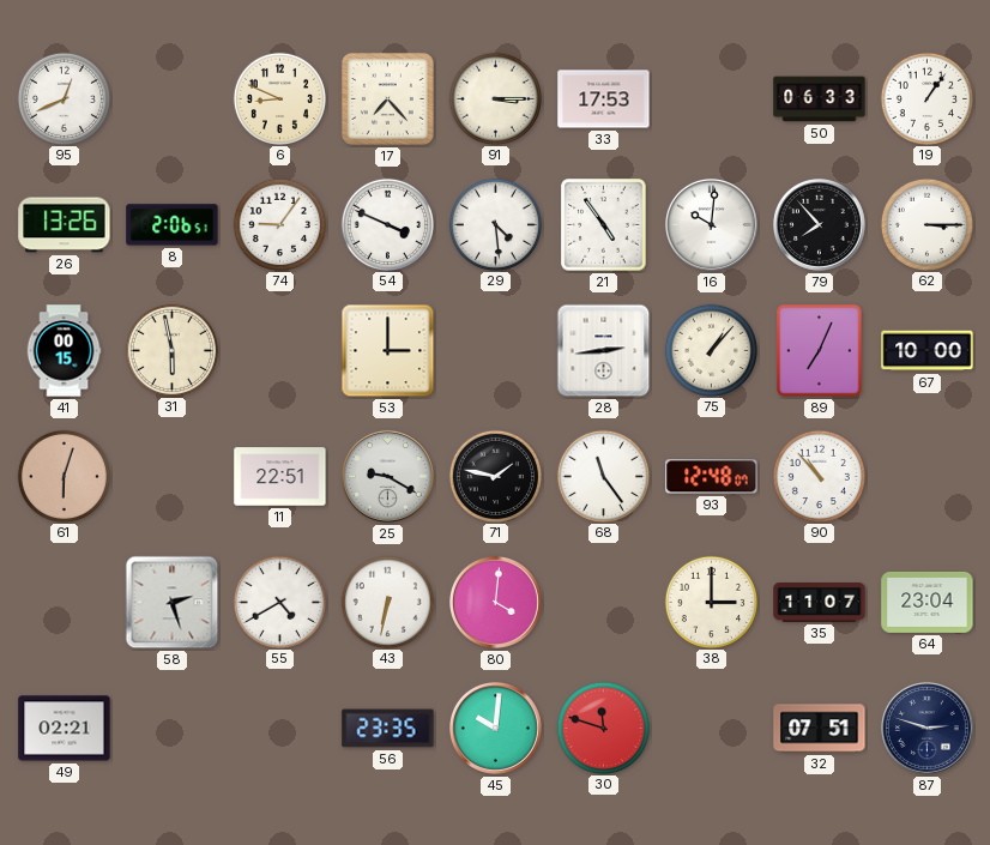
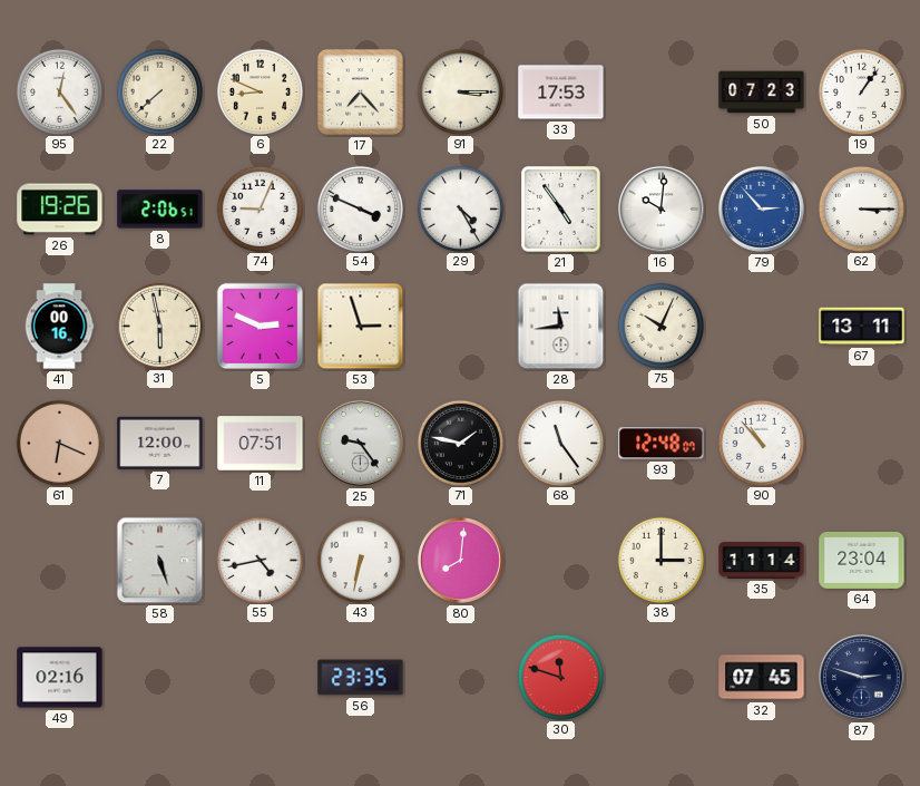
95: 12:41 -> 12:24
22: none -> 7:38
50: 06:33 -> 07:23
26: 13:26 -> 19:26
74: 9:06 -> 9:04
29: 4:29 -> 4:25
79: 7:53 -> 2:53
79 dial: black -> blue
41: 00:15 -> 00:16
5: none -> 2:49
53: 3:00 -> 2:57
28: 2:44 -> 11:44
75: 1:07 -> 10:04
89: 7:04 -> none
67: 10:00 -> 13:11
61: 6:03 -> 6:19
7: none -> 12:00
11: 22:51 -> 07:51
25: 9:20 -> 9:24
58: 2:27 -> 5:27
55: 4:40 -> 4:43
80: 4:01 -> 8:01
35: 11:07 -> 11:14
49: 02:21 -> 02:16
45: 10:01 -> none
32: 07:51 -> 07:45
